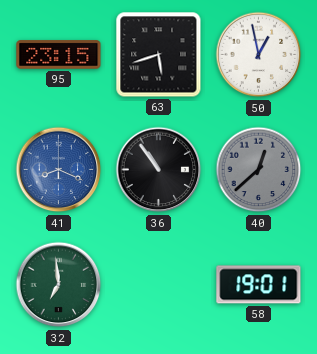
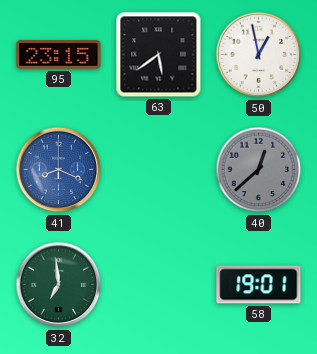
63: 5:42 -> 5:39
36: 10:54 -> none
